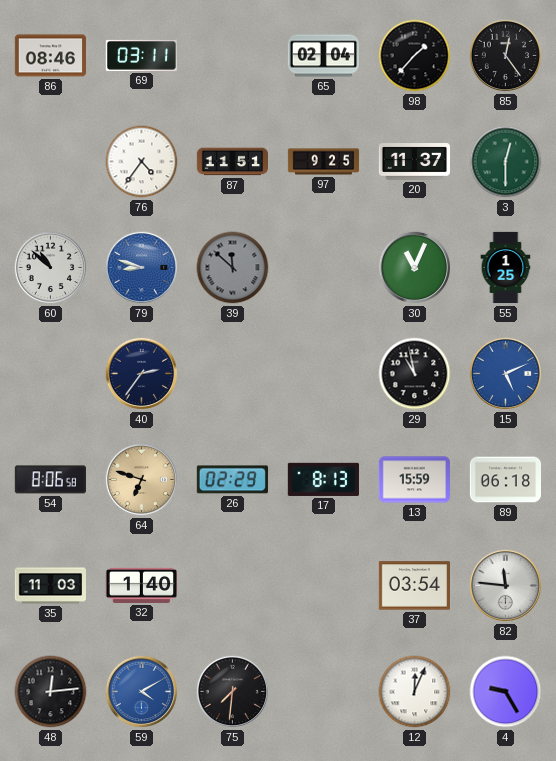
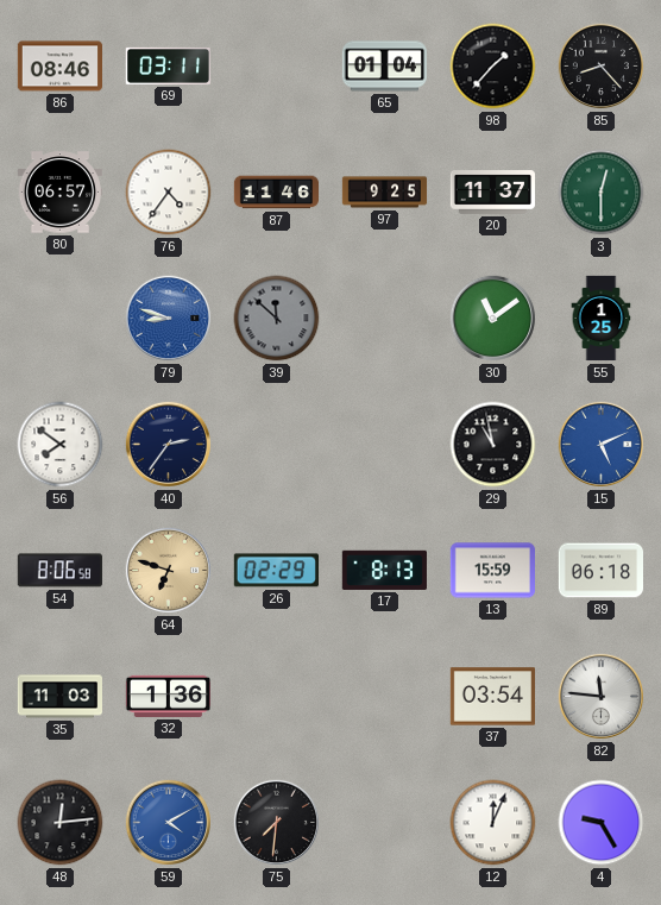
65: 02:04 -> 01:04
85: 12:24 -> 8:23
80: none -> 06:57
87: 11:51 -> 11:46
60: 10:52 -> none
30: 11:04 -> 11:09
56: none -> 7:51
32: 1:40 -> 1:36
